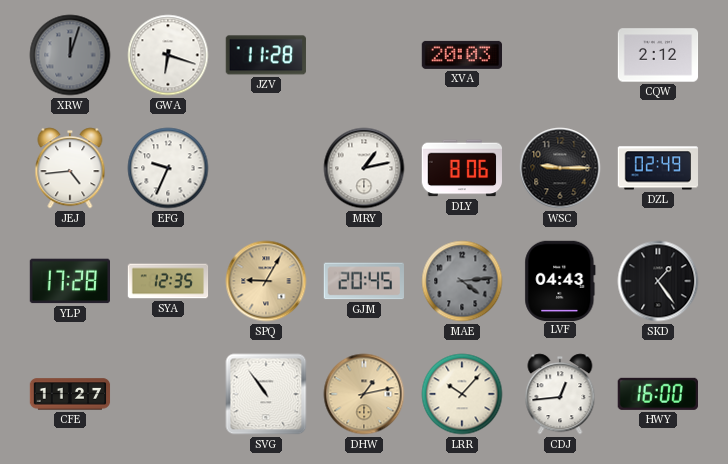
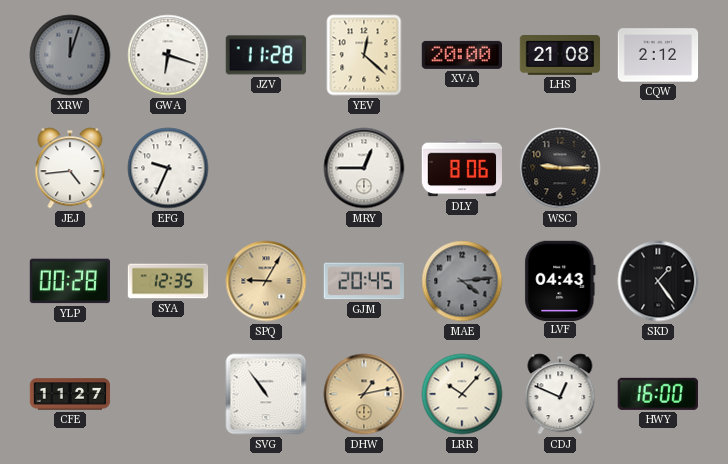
YEV: none -> 12:22
XVA: 20:03 -> 20:00
LHS: none -> 21:08
MRY: 1:13 -> 12:45
DZL: 02:49 -> none
YLP: 17:28 -> 00:28
CDJ: 12:44 -> 12:49
